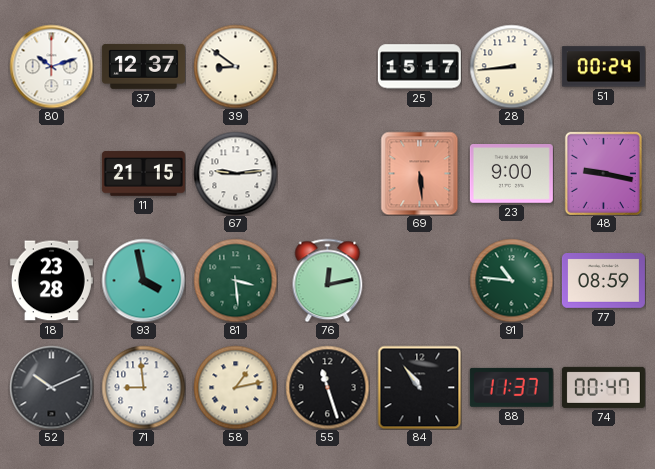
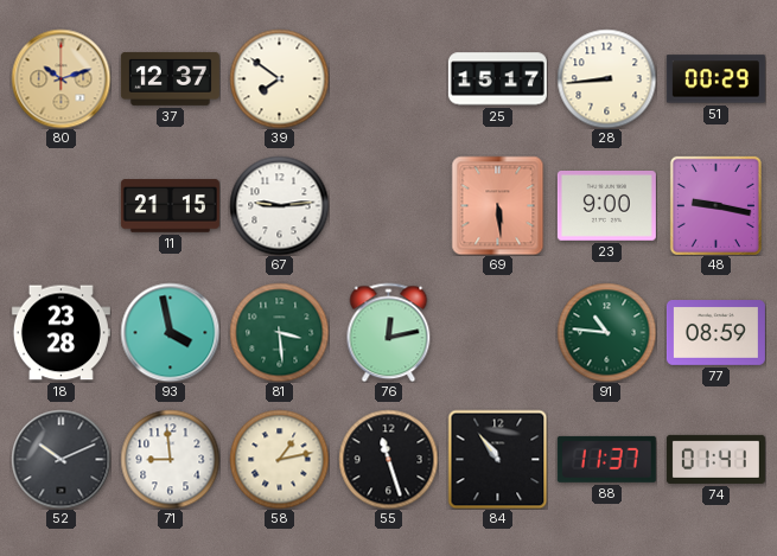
80 dial: white -> champagne
39: 8:51 -> 7:51
51: 00:24 -> 00:29
74: 00:47 -> 01:41
